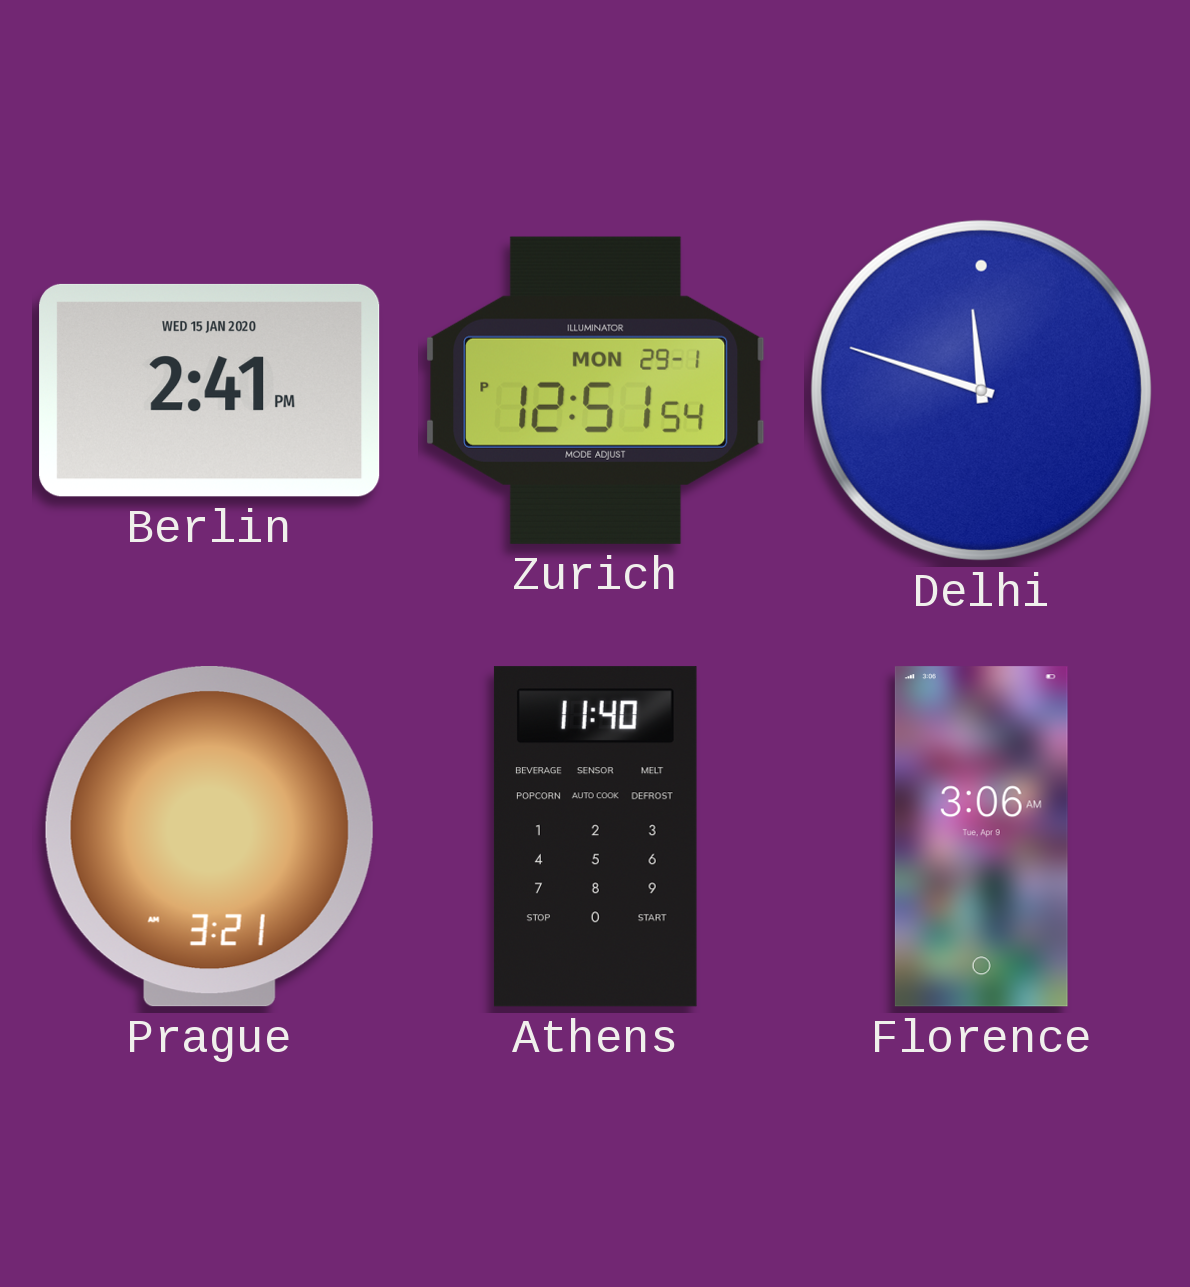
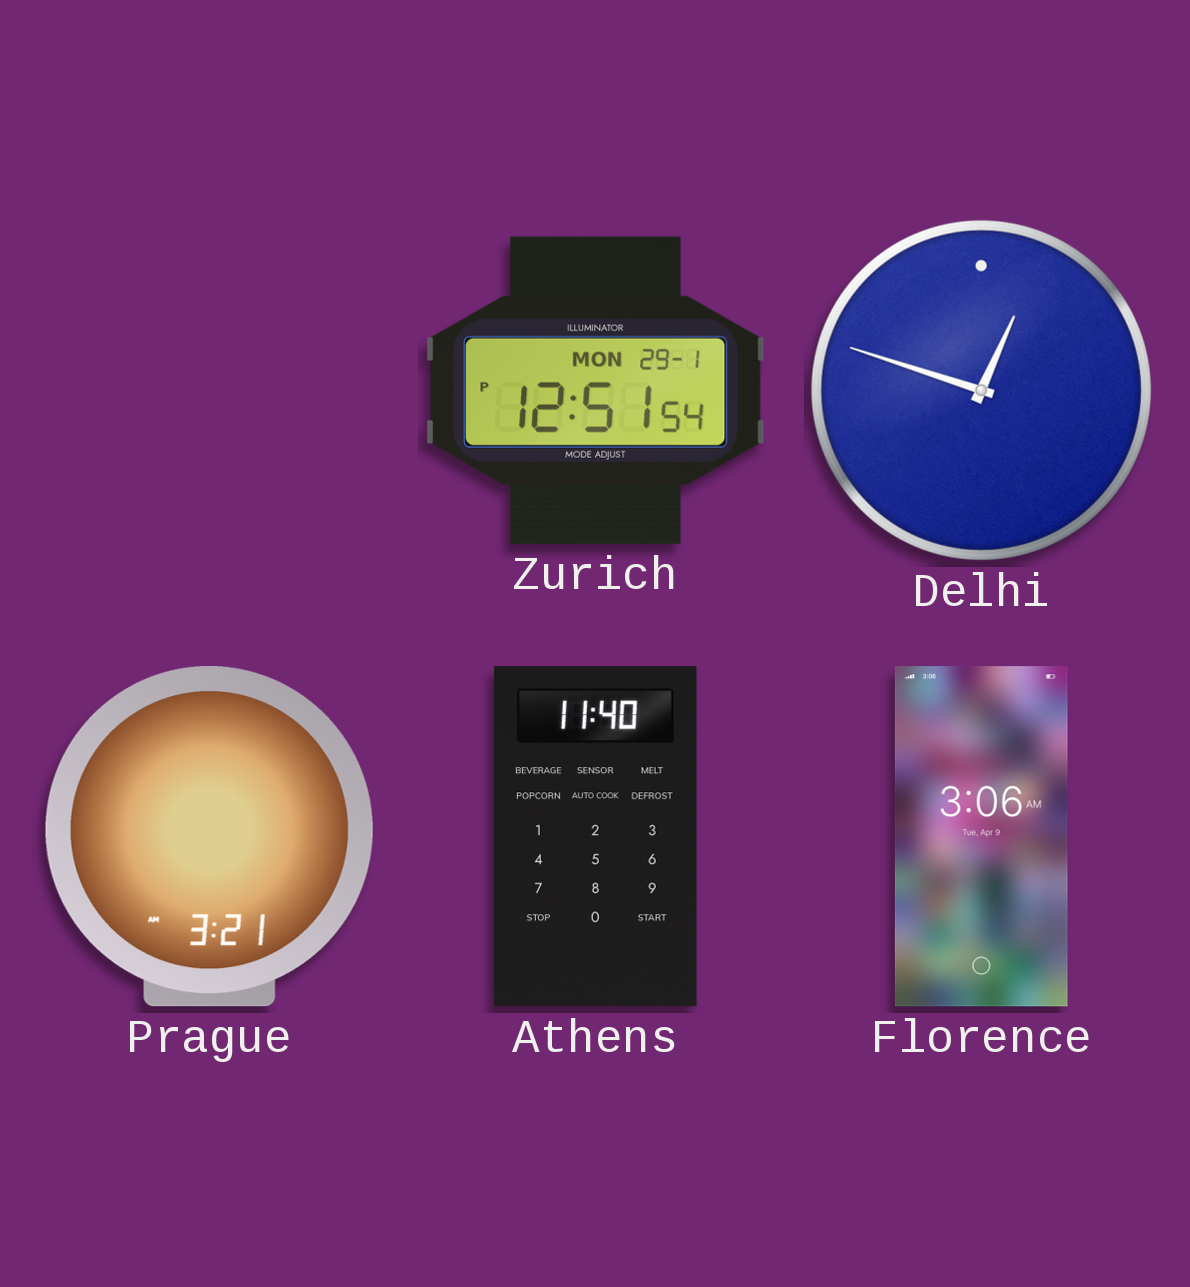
Berlin: 2:41 -> none
Delhi: 11:48 -> 12:48
